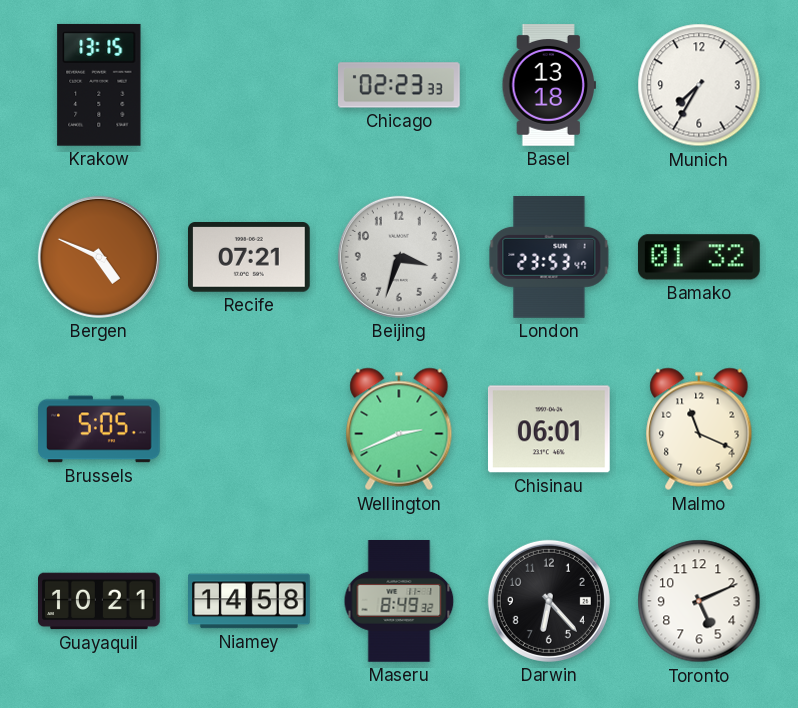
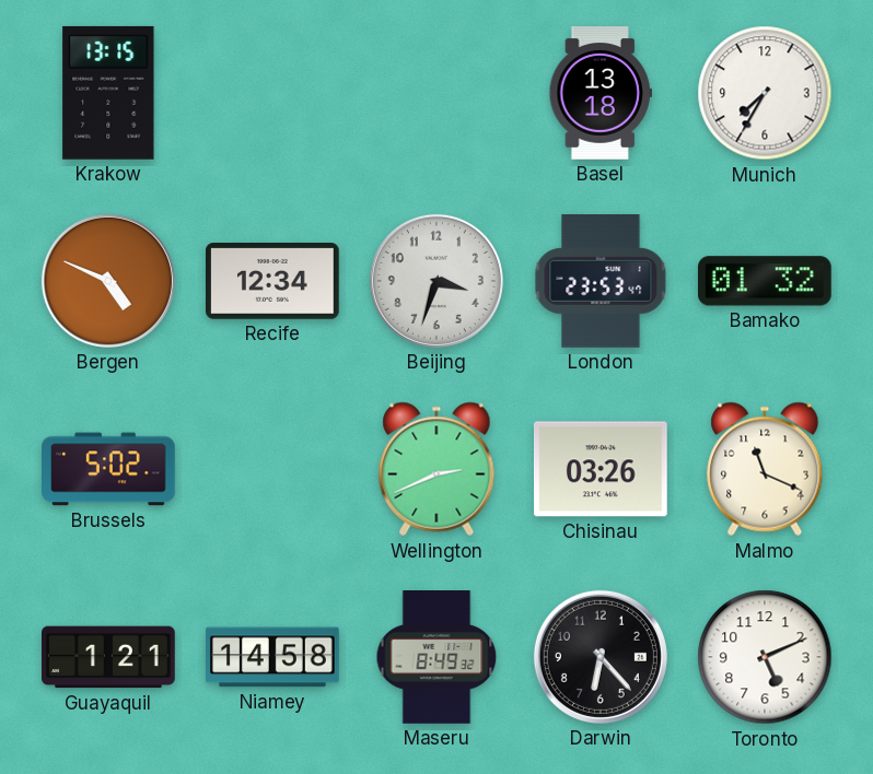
Chicago: 02:23 -> none
Recife: 07:21 -> 12:34
Brussels: 5:05 -> 5:02
Chisinau: 06:01 -> 03:26
Guayaquil: 10:21 -> 1:21
